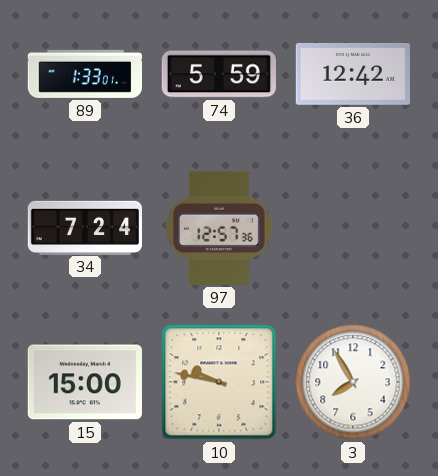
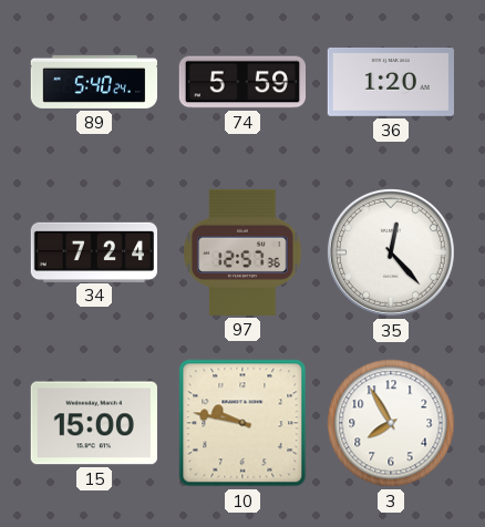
89: 1:33 -> 5:40
36: 12:42 -> 1:20
35: none -> 12:23
